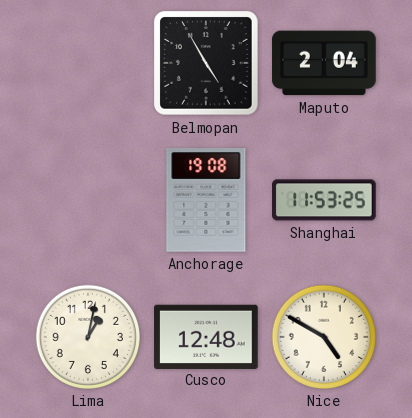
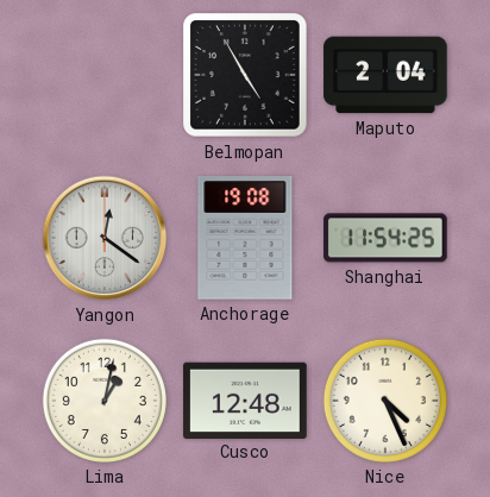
Yangon: none -> 12:21
Shanghai: 11:53 -> 11:54
Nice: 4:50 -> 4:26
